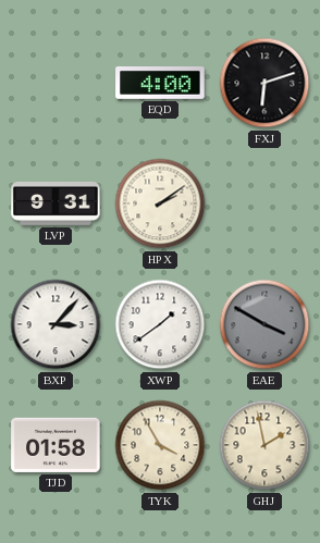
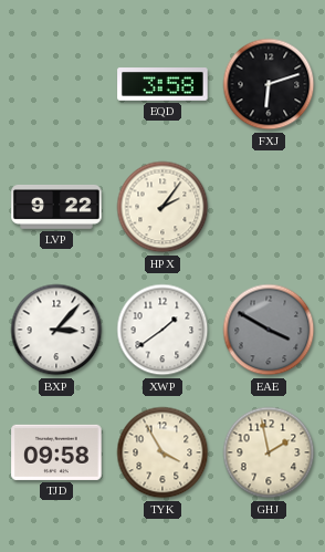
EQD: 4:00 -> 3:58
LVP: 9:31 -> 9:22
HPX: 2:09 -> 2:06
TJD: 01:58 -> 09:58
